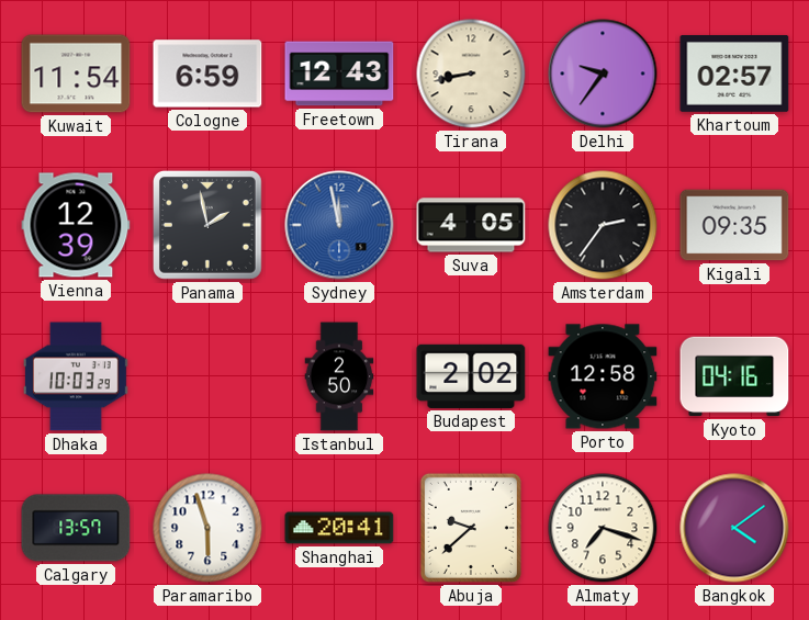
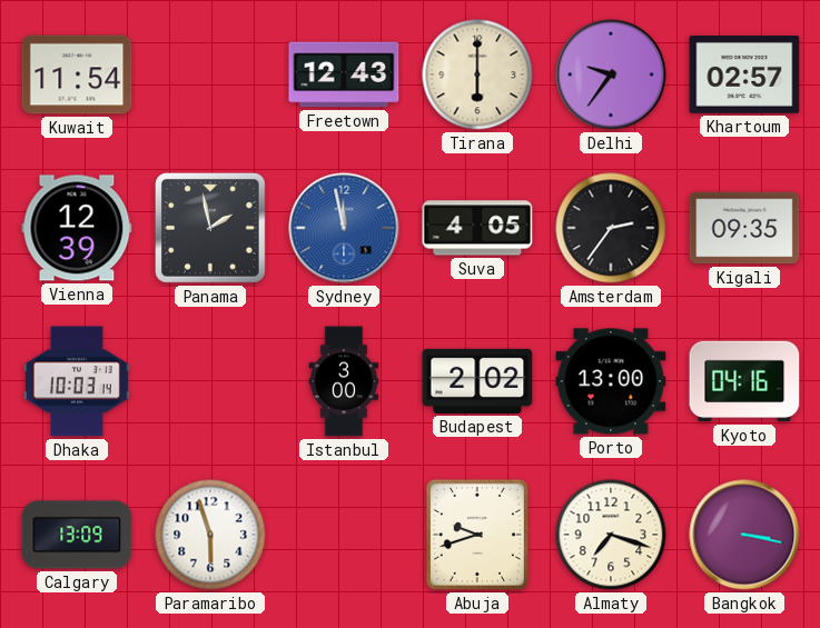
Cologne: 6:59 -> none
Tirana: 8:43 -> 6:00
Dhaka: 10:03:29 -> 10:03:14
Istanbul: 2:50 -> 3:00
Porto: 12:58 -> 13:00
Calgary: 13:57 -> 13:09
Shanghai: 20:41 -> none
Abuja: 9:38 -> 9:42
Bangkok: 4:09 -> 3:17
